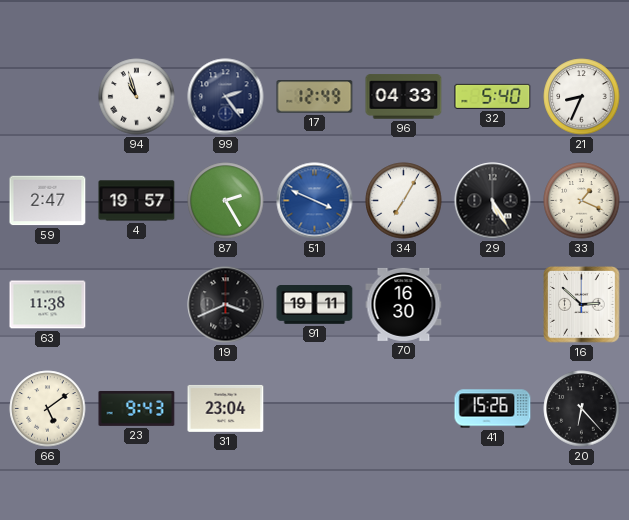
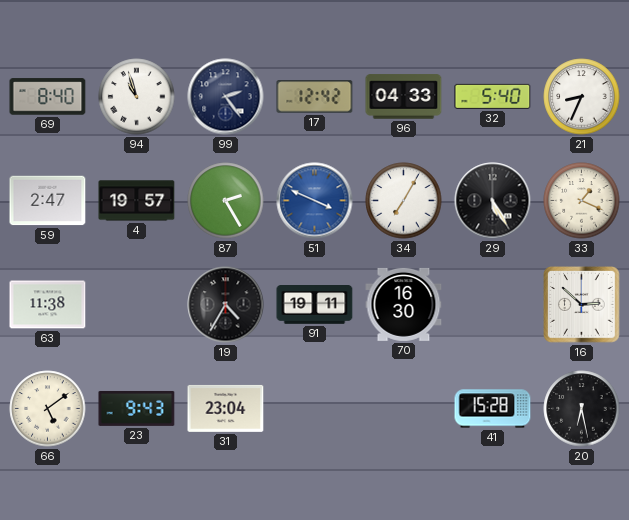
69: none -> 8:40
17: 12:49 -> 12:42
19: 3:41 -> 4:35
41: 15:26 -> 15:28
20: 6:23 -> 6:28
